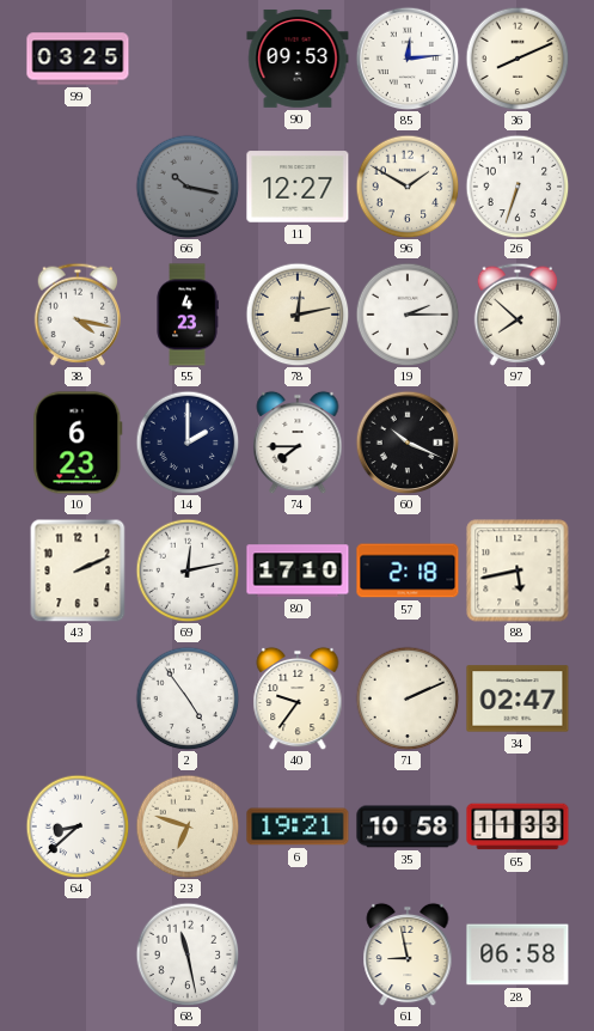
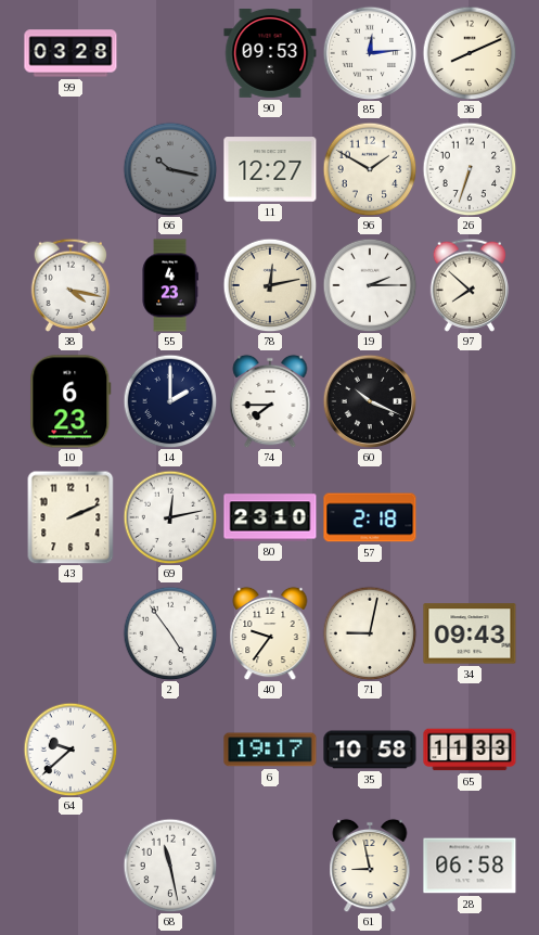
99: 03:25 -> 03:28
80: 17:10 -> 23:10
88: 5:43 -> none
71: 2:11 -> 9:02
34: 02:47 -> 09:43
64: 8:38 -> 9:38
23: 6:48 -> none
6: 19:21 -> 19:17
